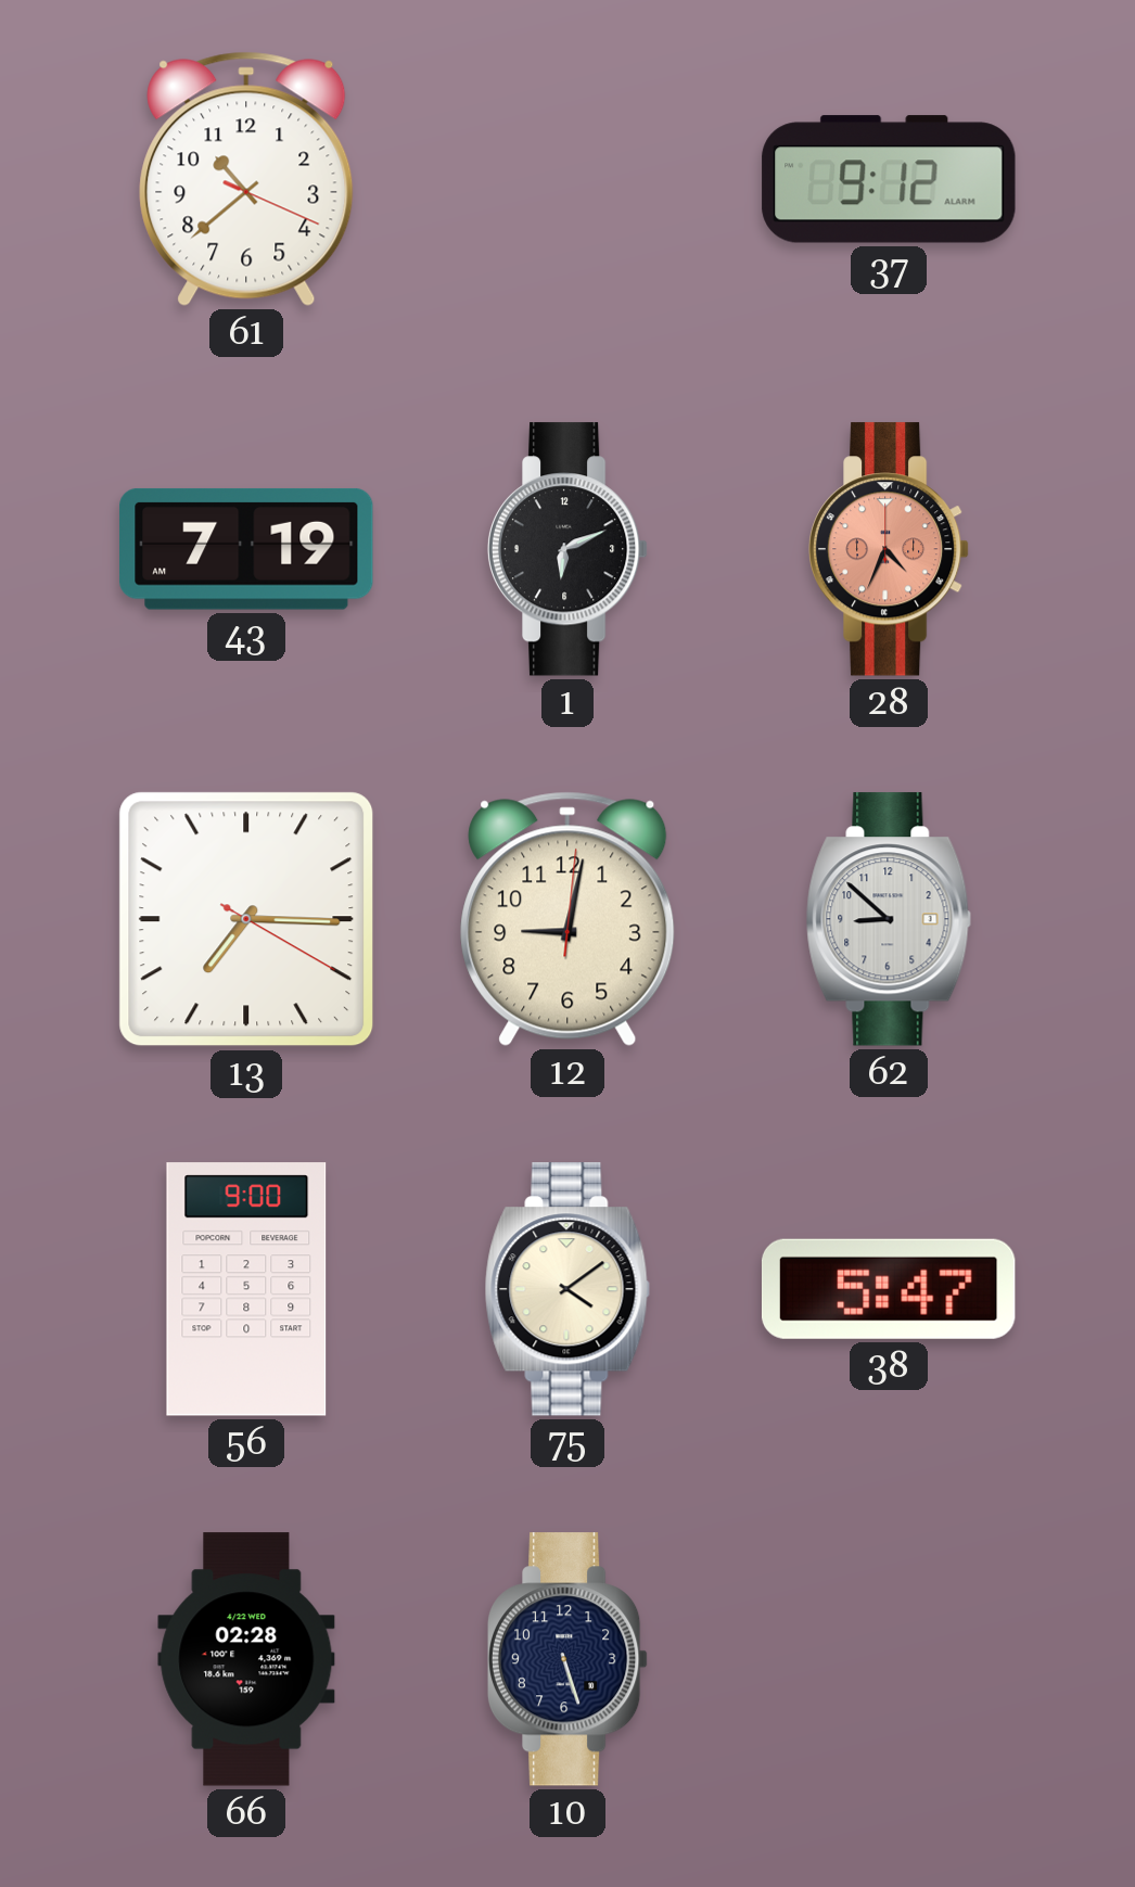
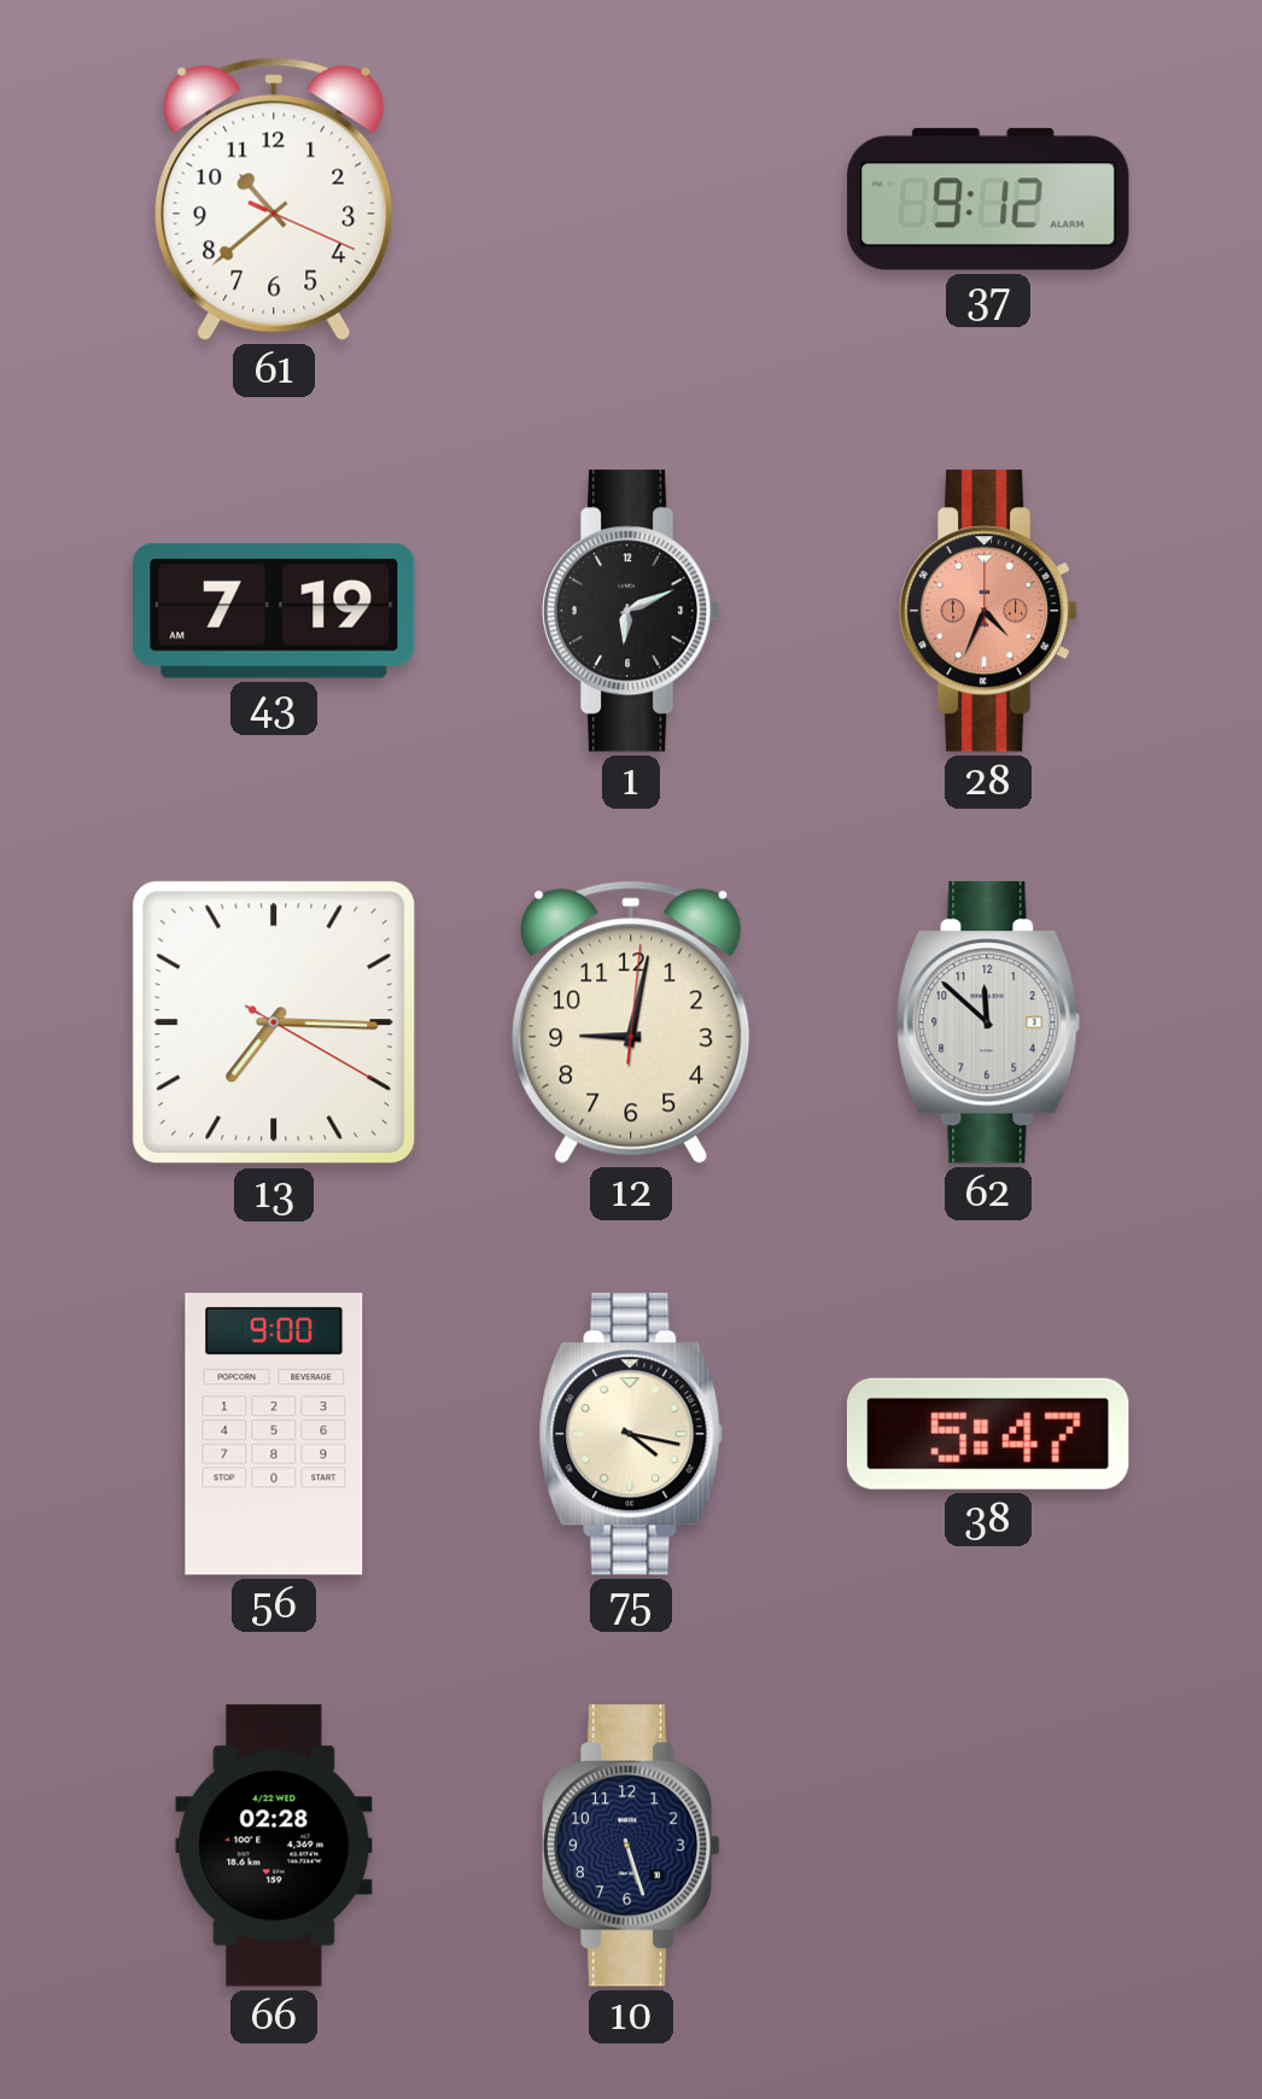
62: 8:52 -> 11:52
75: 4:09 -> 4:17
